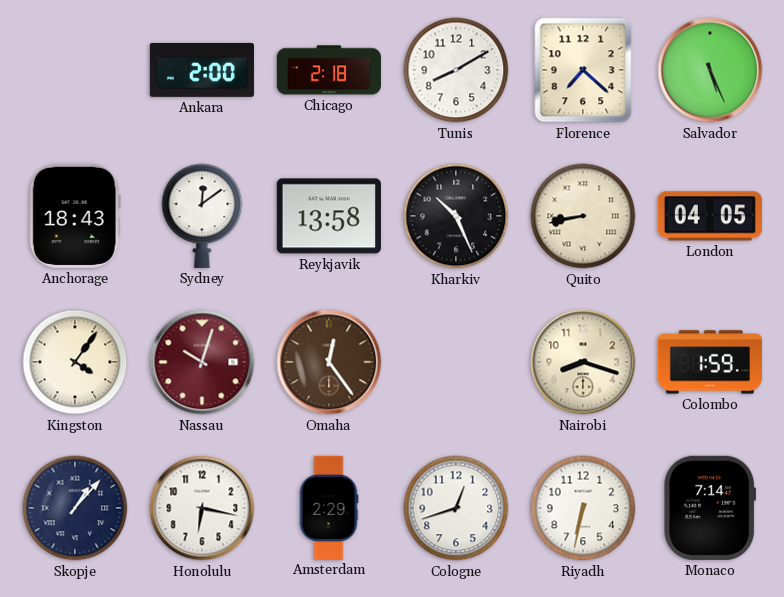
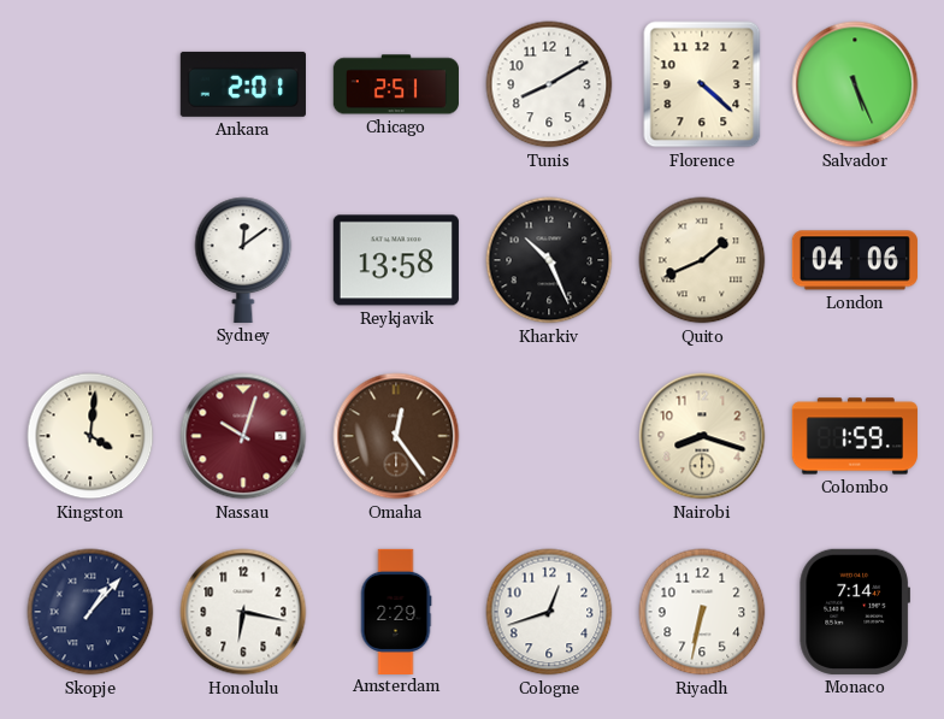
Ankara: 2:00 -> 2:01
Chicago: 2:18 -> 2:51
Florence: 7:22 -> 4:22
Anchorage: 18:43 -> none
Quito: 8:43 -> 1:41
London: 04:05 -> 04:06
Kingston: 4:06 -> 4:01
